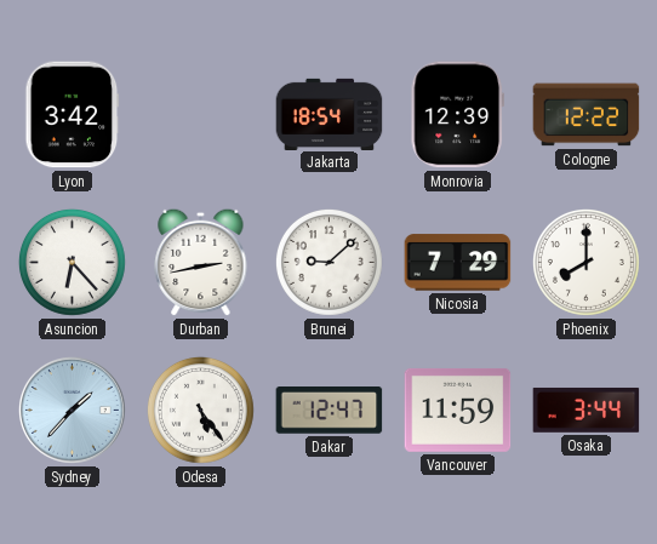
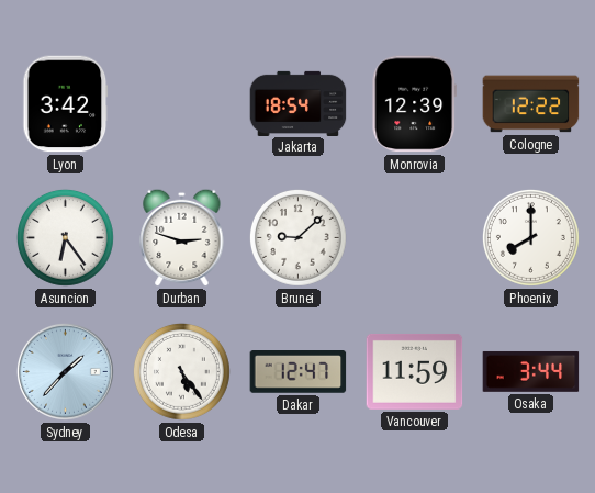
Asuncion: 6:23 -> 6:24
Durban: 2:43 -> 2:48
Nicosia: 7:29 -> none
